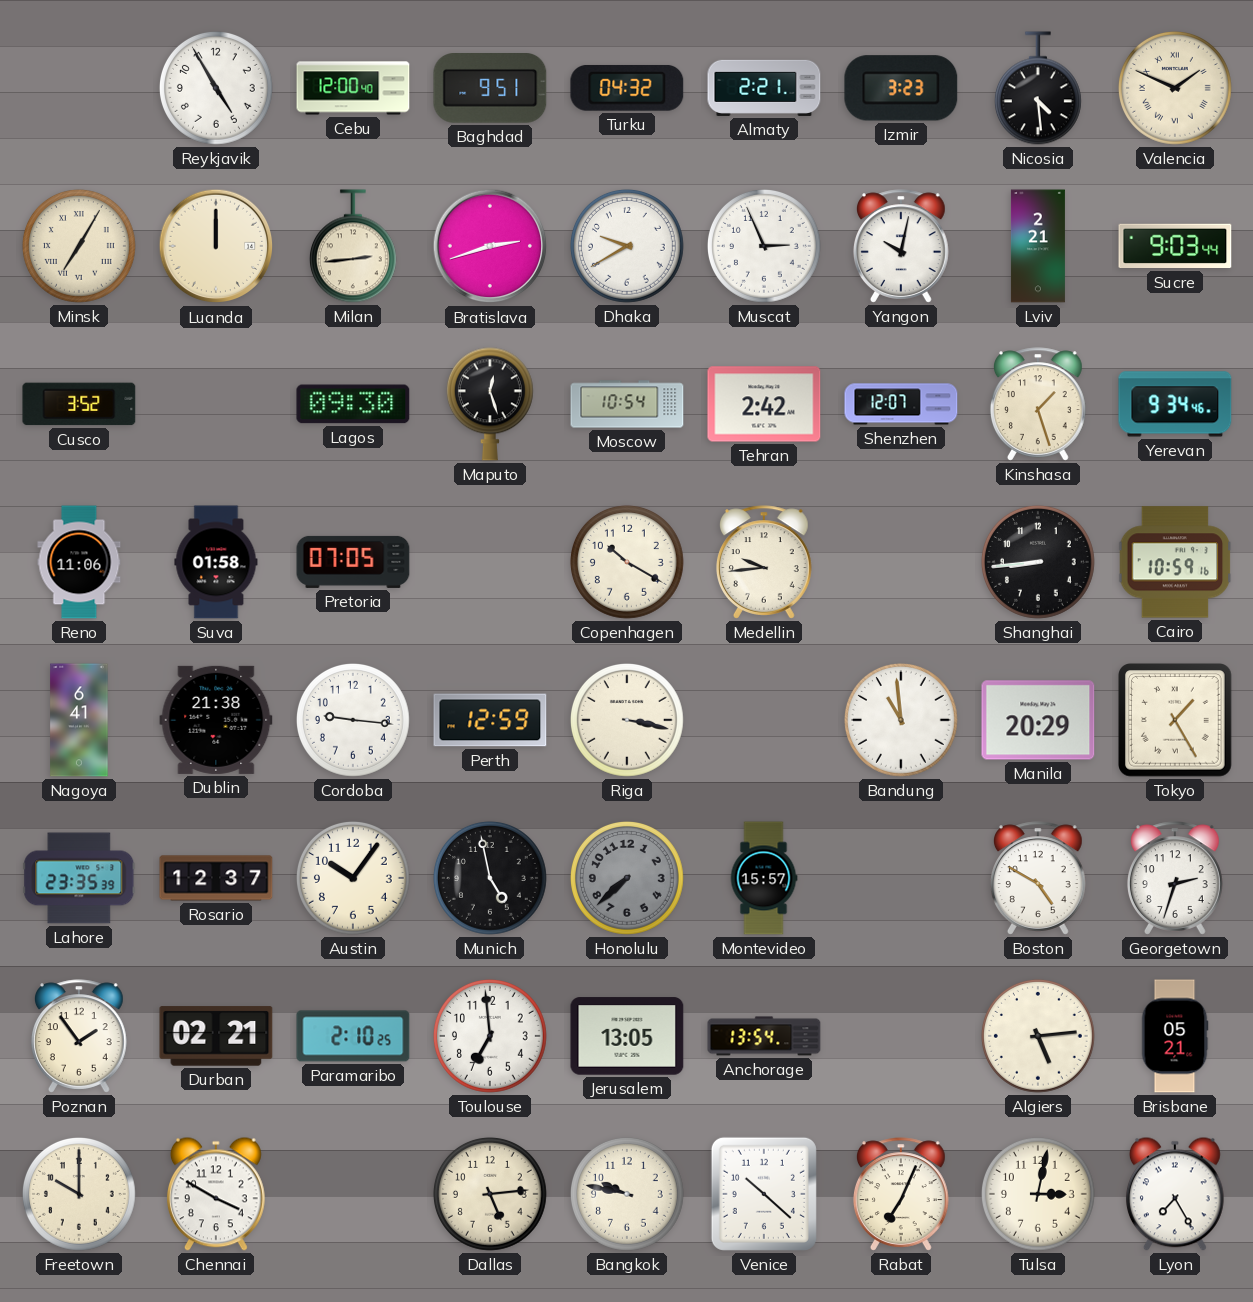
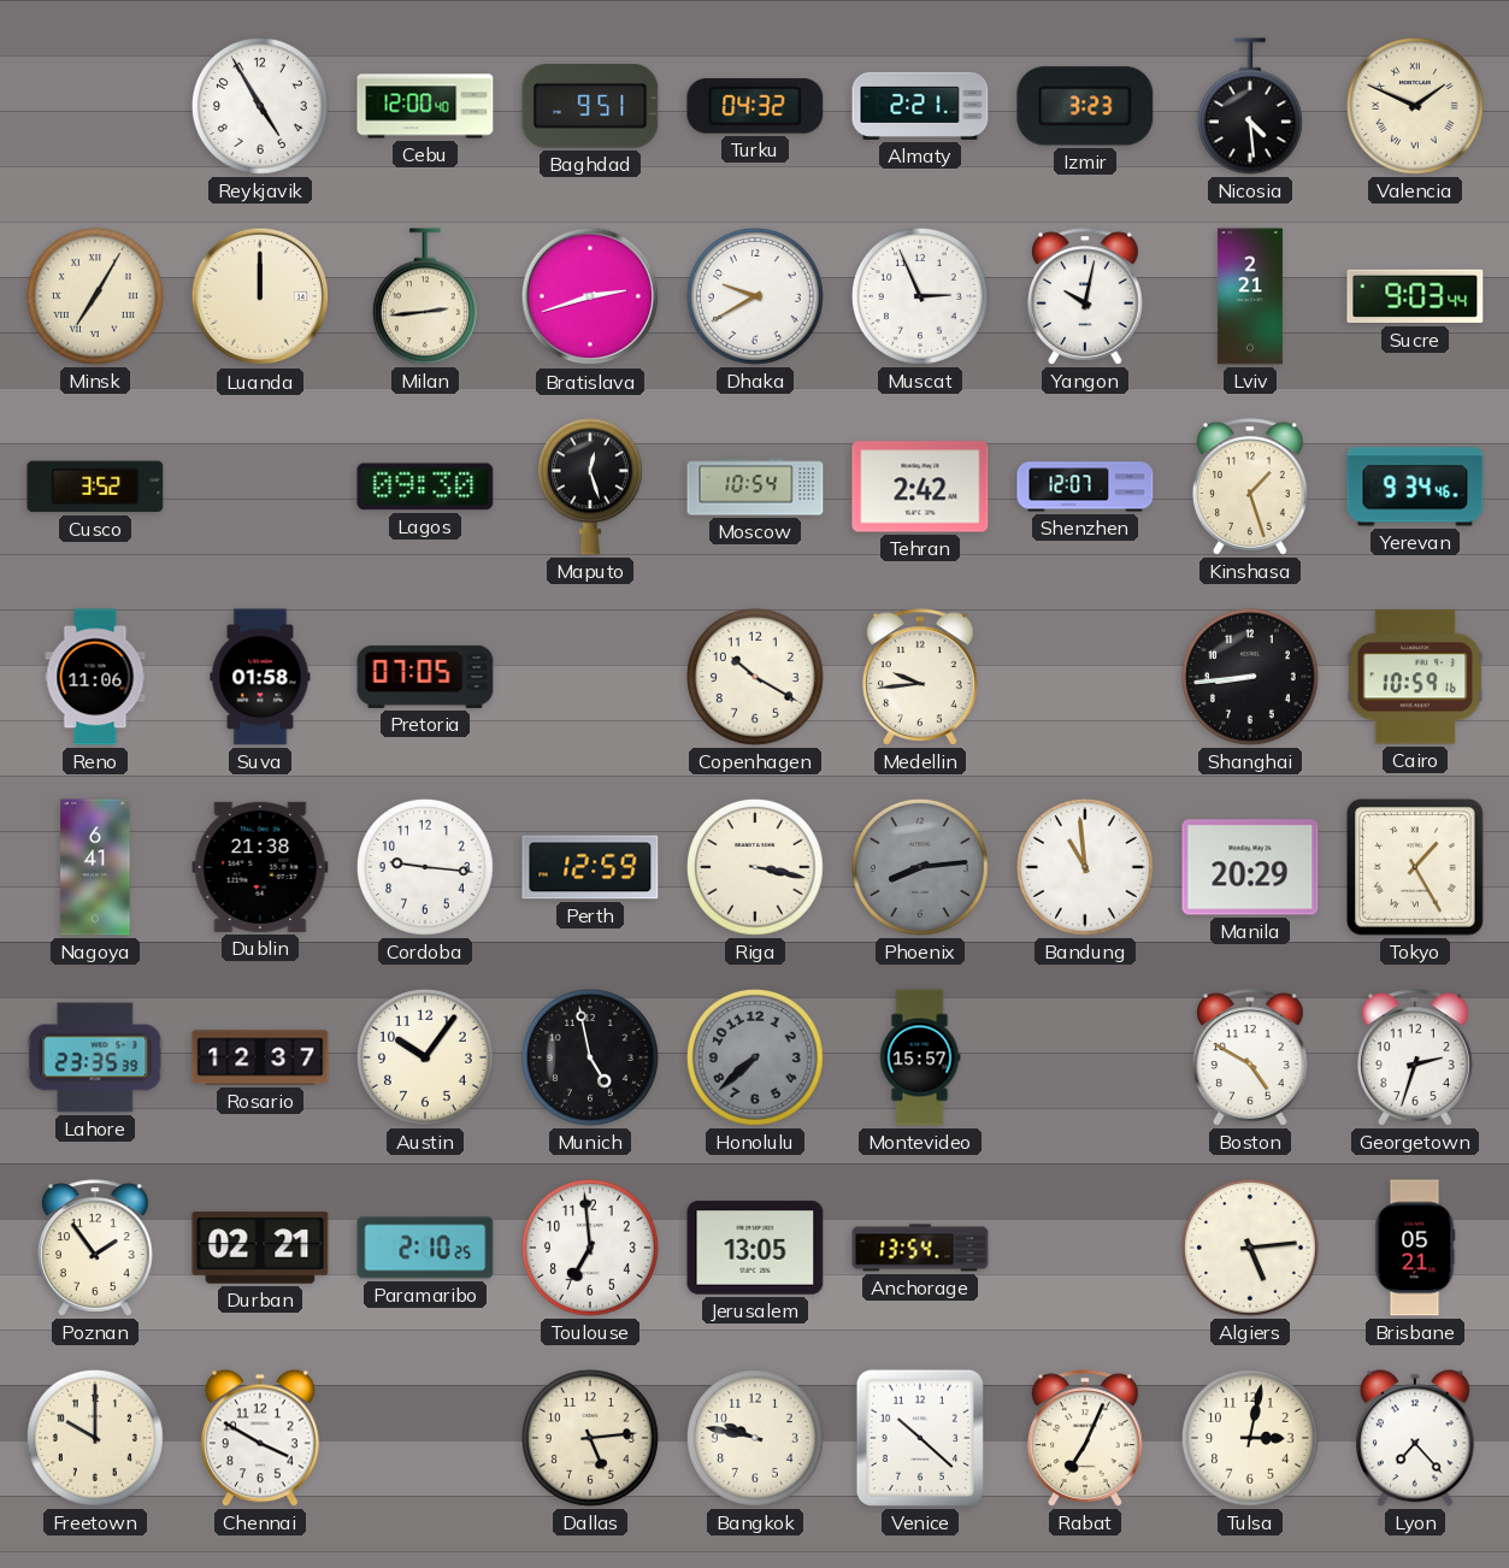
Phoenix: none -> 8:14
Lyon: 7:25 -> 7:23
